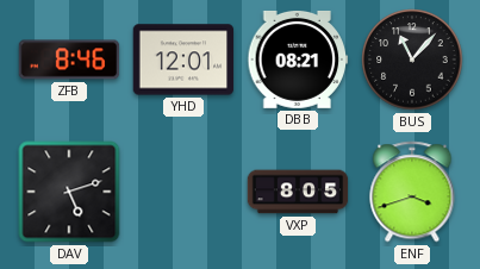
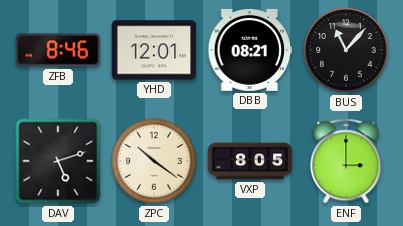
ZPC: none -> 10:21
ENF: 3:42 -> 3:00
